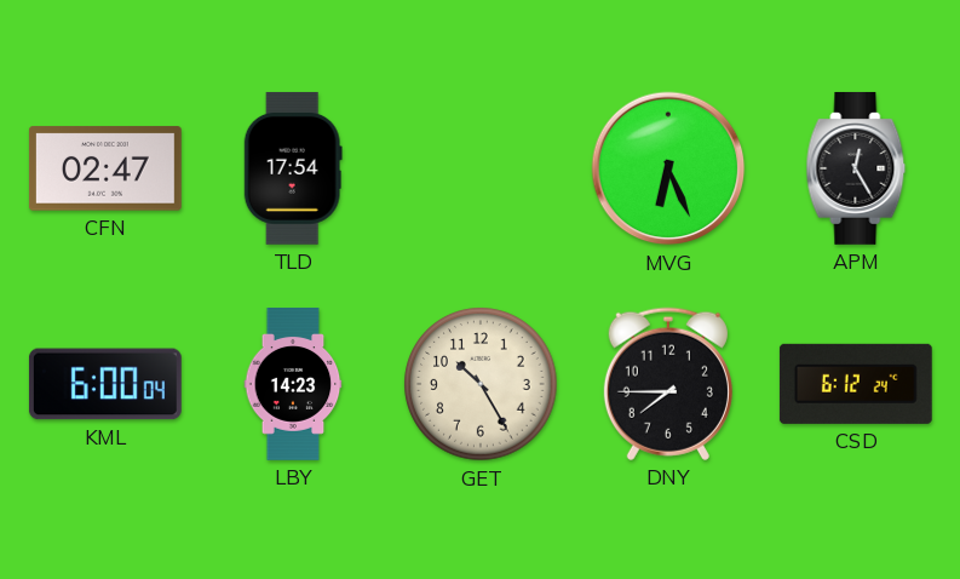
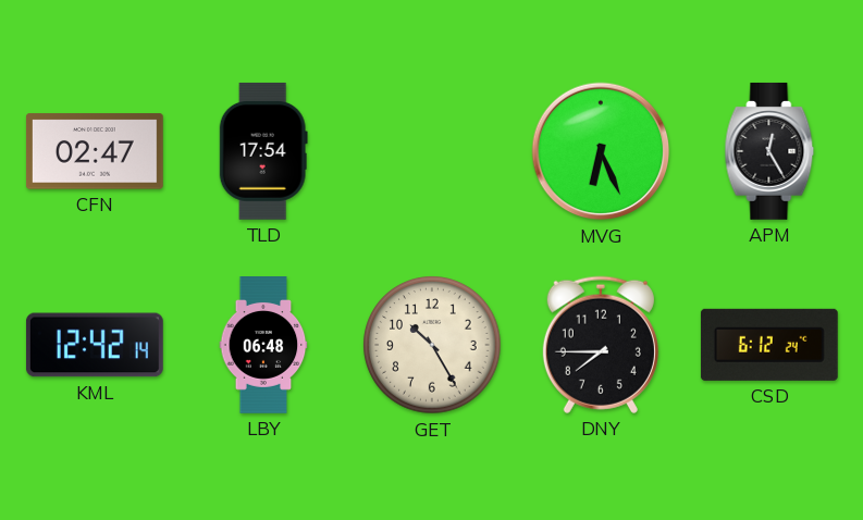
KML: 6:00 -> 12:42
LBY: 14:23 -> 06:48
